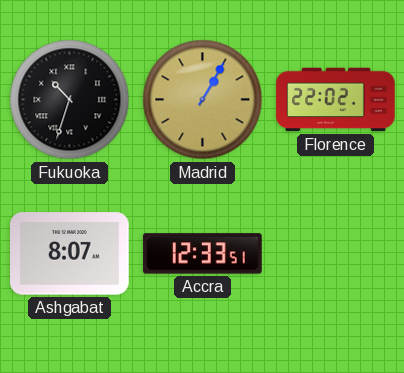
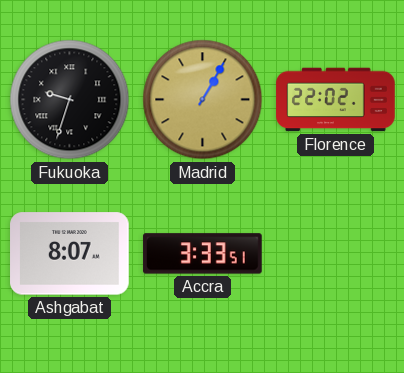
Fukuoka: 10:33 -> 9:33
Accra: 12:33 -> 3:33
